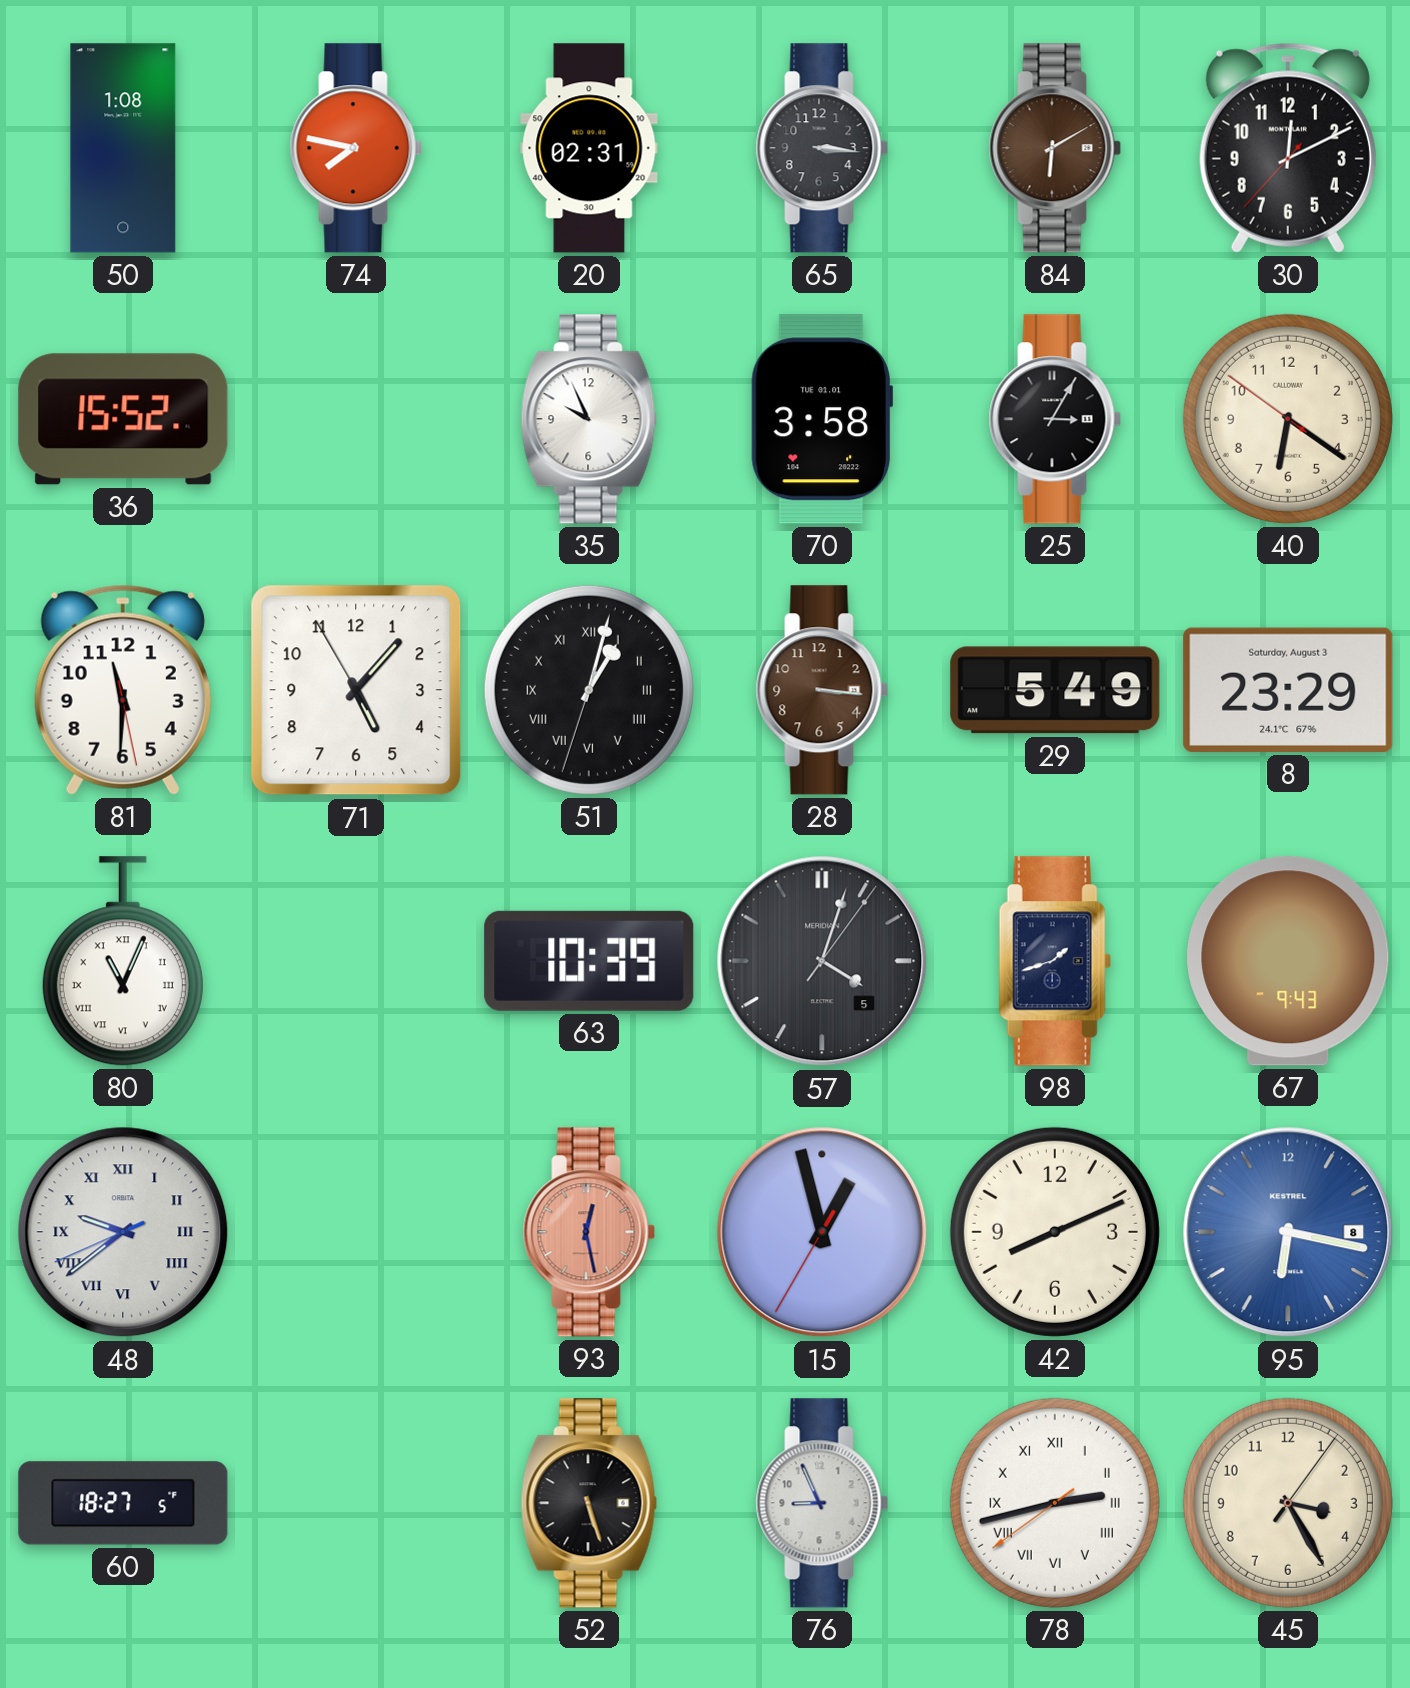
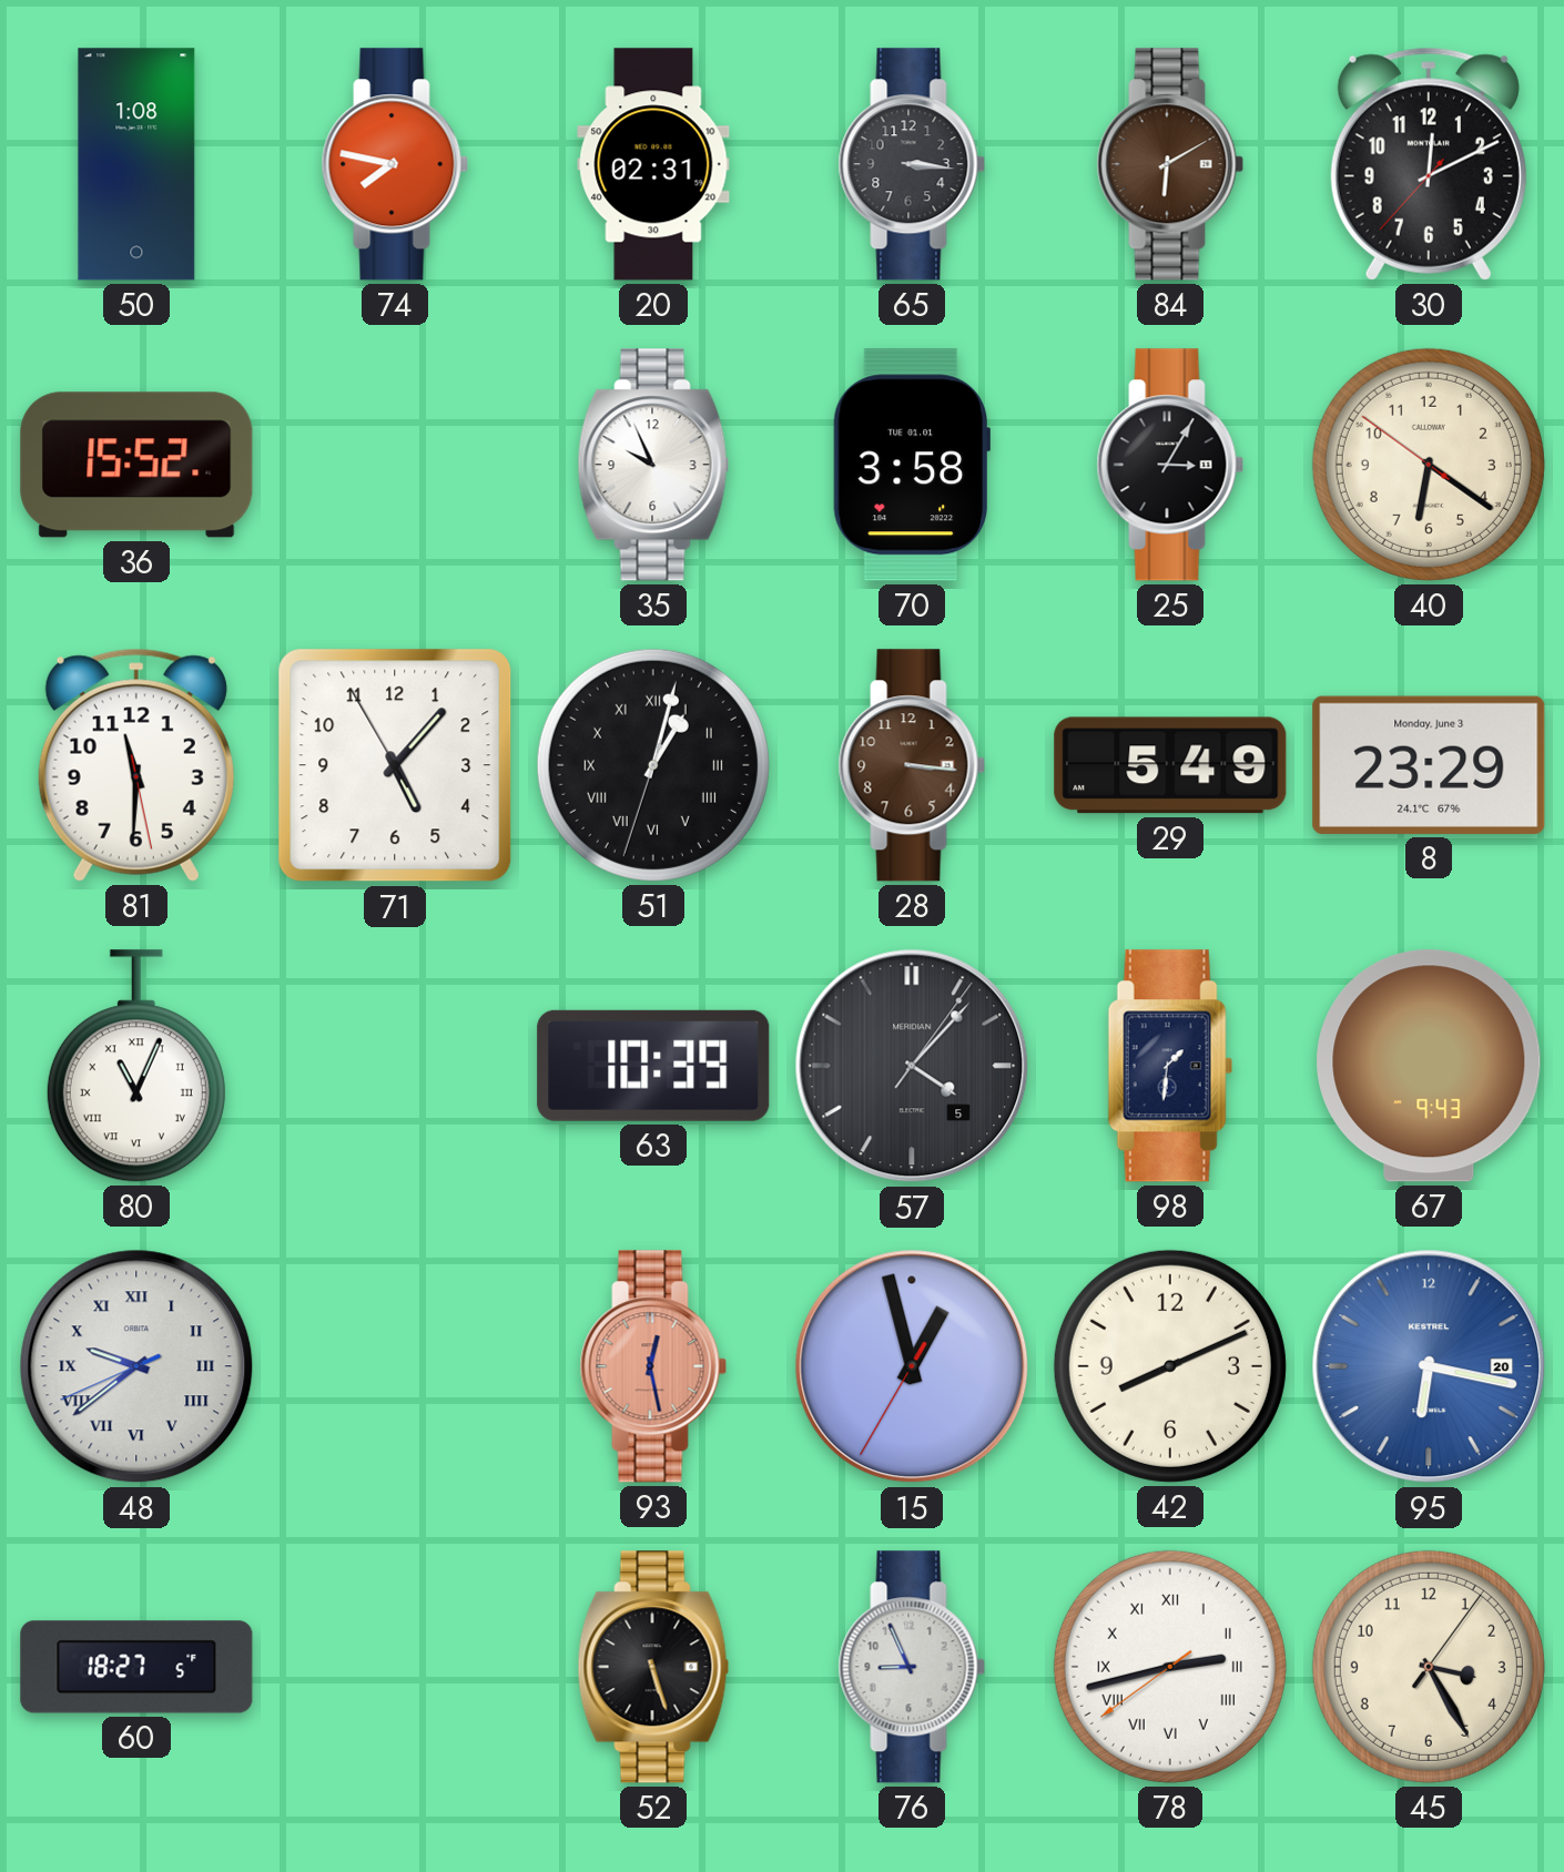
8 date: Saturday, August 3 -> Monday, June 3
57: 4:03 -> 4:07
98: 1:42 -> 1:31
95 date: 8 -> 20
